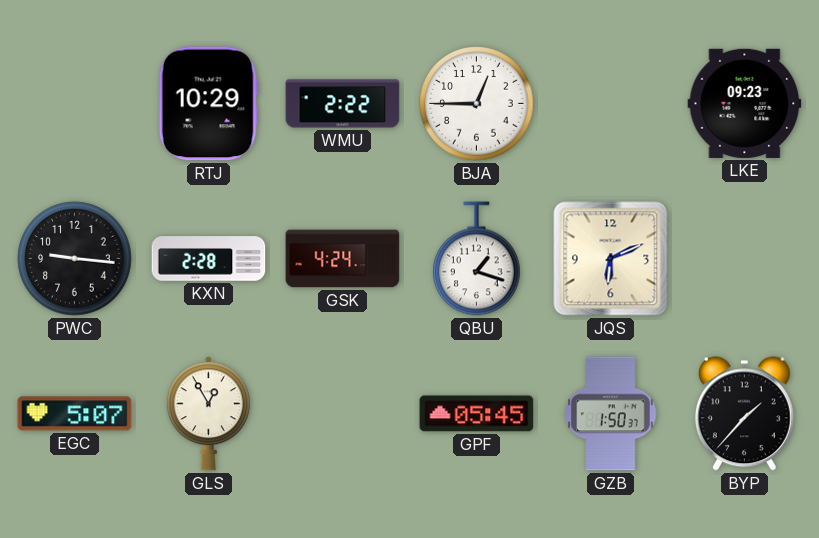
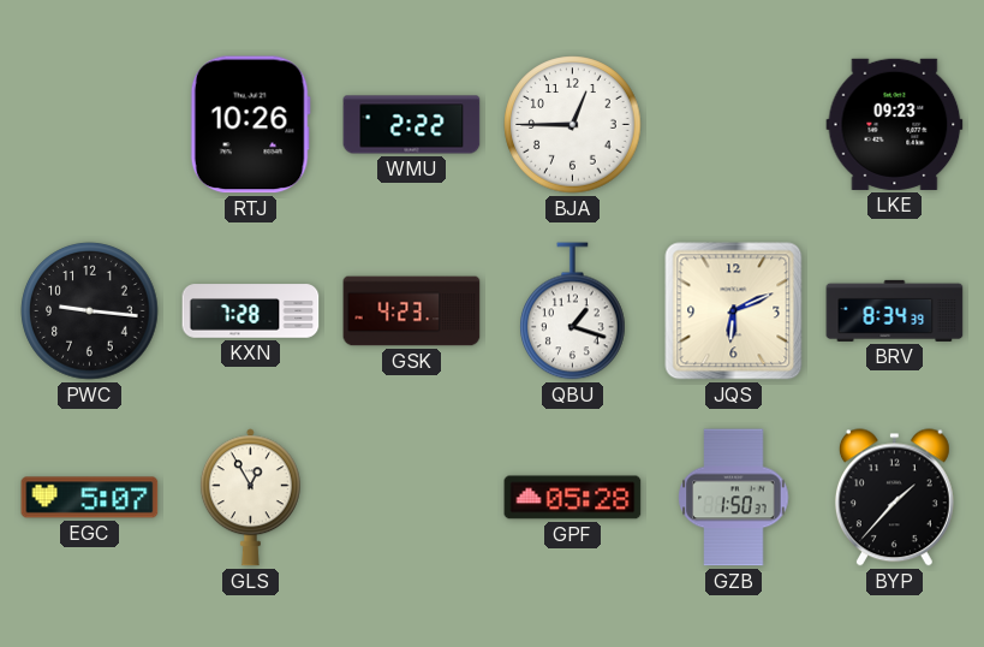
RTJ: 10:29 -> 10:26
KXN: 2:28 -> 7:28
GSK: 4:24 -> 4:23
BRV: none -> 8:34
GPF: 05:45 -> 05:28
